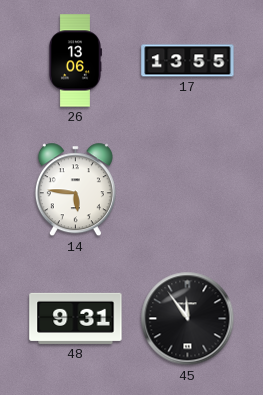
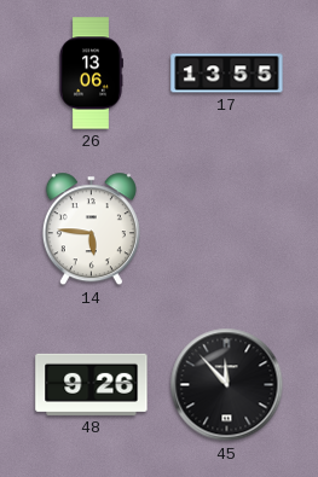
48: 9:31 -> 9:26
45: 11:54 -> 11:53
